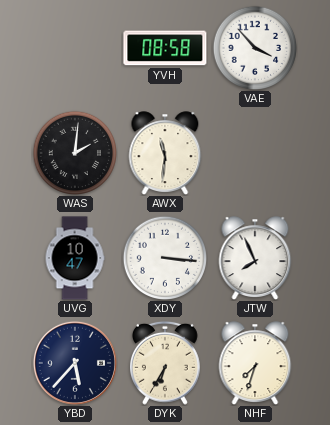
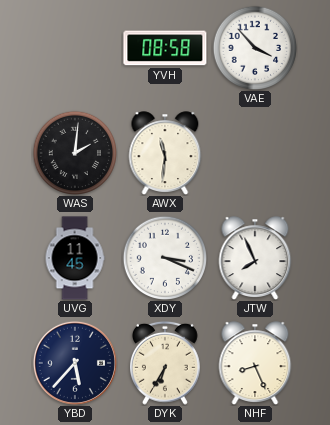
UVG: 10:47 -> 11:45
XDY: 3:16 -> 3:19
NHF: 7:33 -> 8:26
